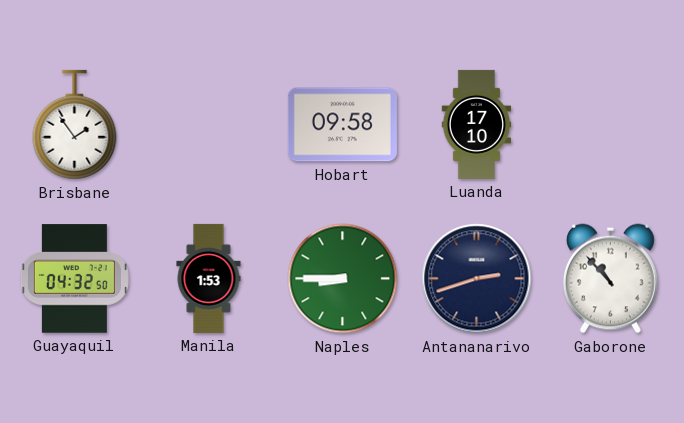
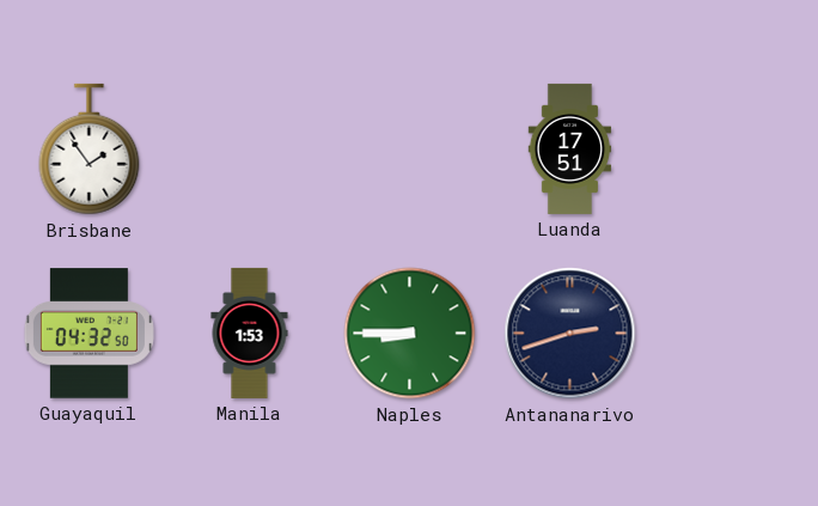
Hobart: 09:58 -> none
Luanda: 17:10 -> 17:51
Gaborone: 10:53 -> none
